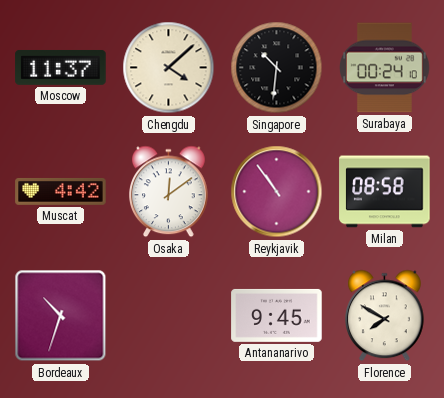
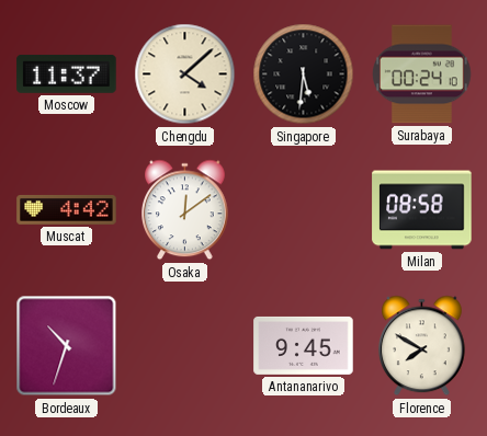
Singapore: 10:31 -> 5:31
Reykjavik: 10:54 -> none
